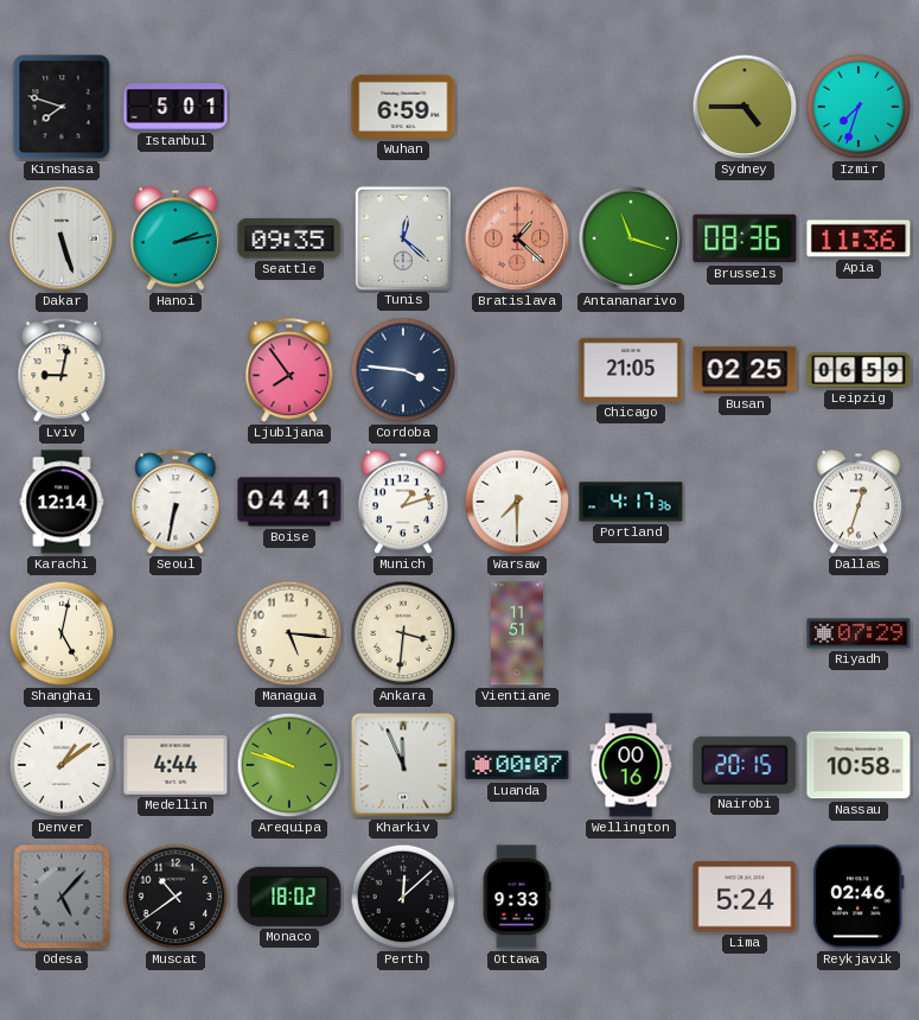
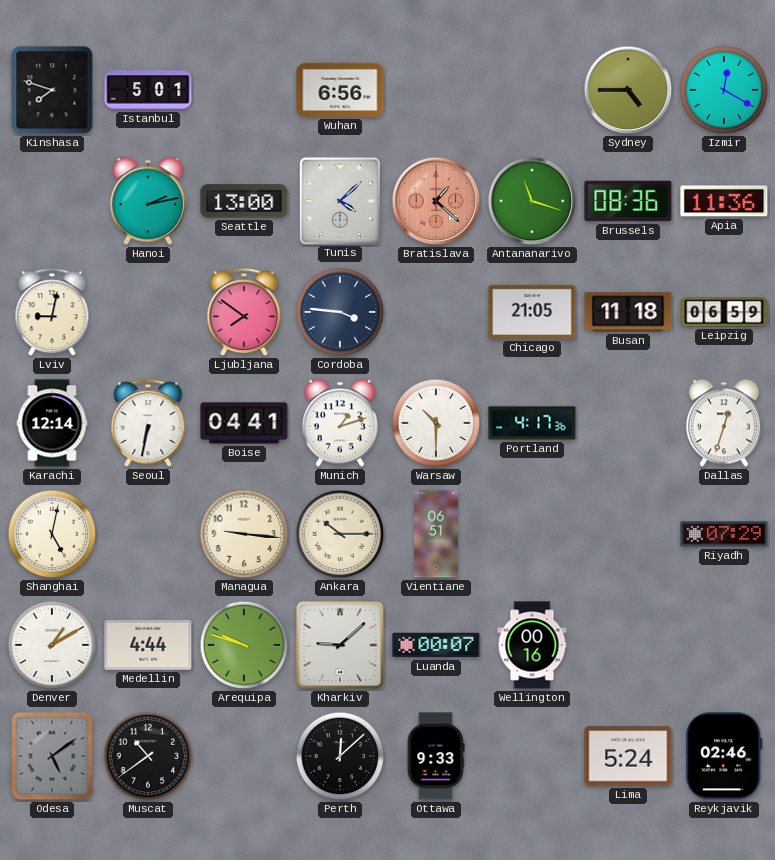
Wuhan: 6:59 -> 6:56
Izmir: 7:33 -> 12:20
Dakar: 5:27 -> none
Seattle: 09:35 -> 13:00
Tunis: 12:22 -> 4:08
Ljubljana: 7:54 -> 7:51
Busan: 02:25 -> 11:18
Warsaw: 7:30 -> 10:30
Managua: 5:16 -> 9:16
Ankara: 3:31 -> 10:15
Vientiane: 11:51 -> 06:51
Denver: 1:09 -> 1:10
Kharkiv: 11:56 -> 9:08
Nairobi: 20:15 -> none
Nassau: 10:58 -> none
Odesa: 5:07 -> 5:09
Monaco: 18:02 -> none
